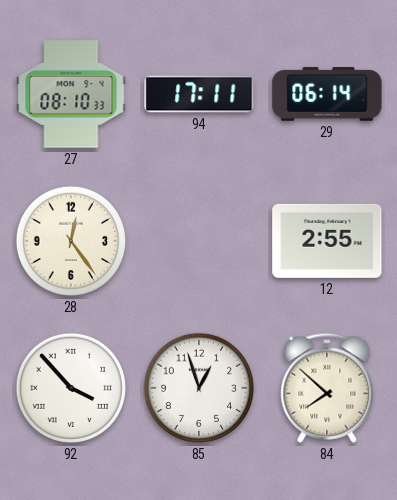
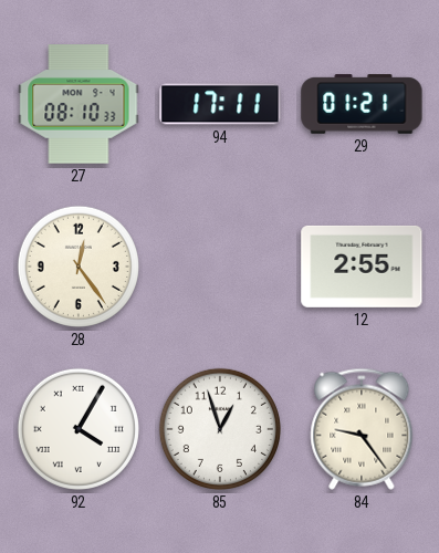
29: 06:14 -> 01:21
92: 3:53 -> 4:05
84: 7:52 -> 9:24
